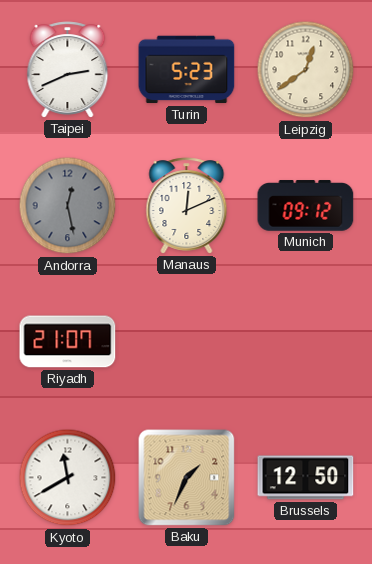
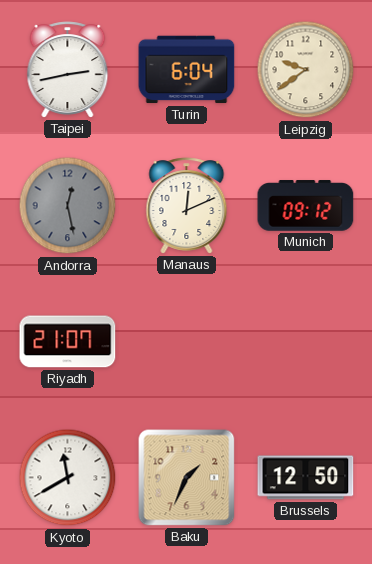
Taipei: 2:41 -> 2:43
Turin: 5:23 -> 6:04
Leipzig: 12:39 -> 9:39
